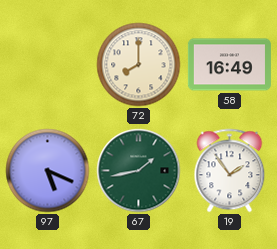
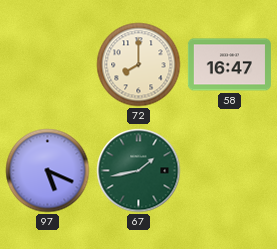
58: 16:49 -> 16:47
19: 1:54 -> none
